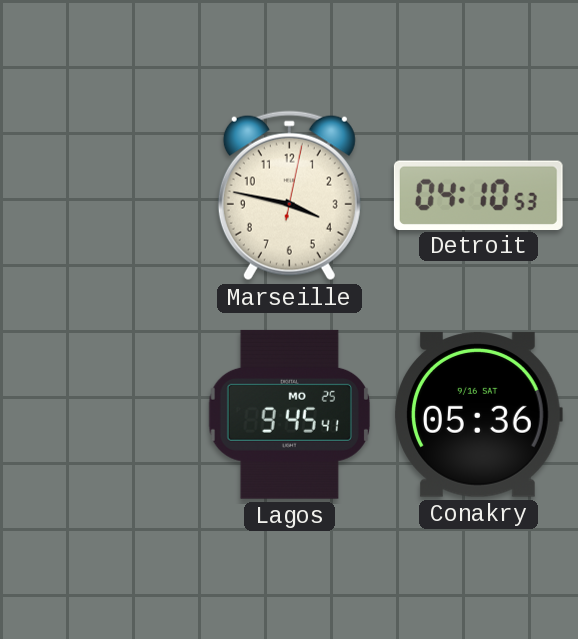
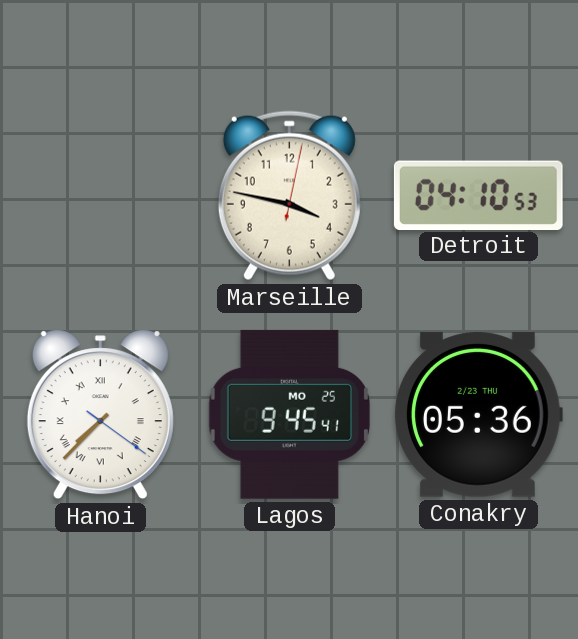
Hanoi: none -> 7:37
Conakry date: 9/16 SAT -> 2/23 THU
